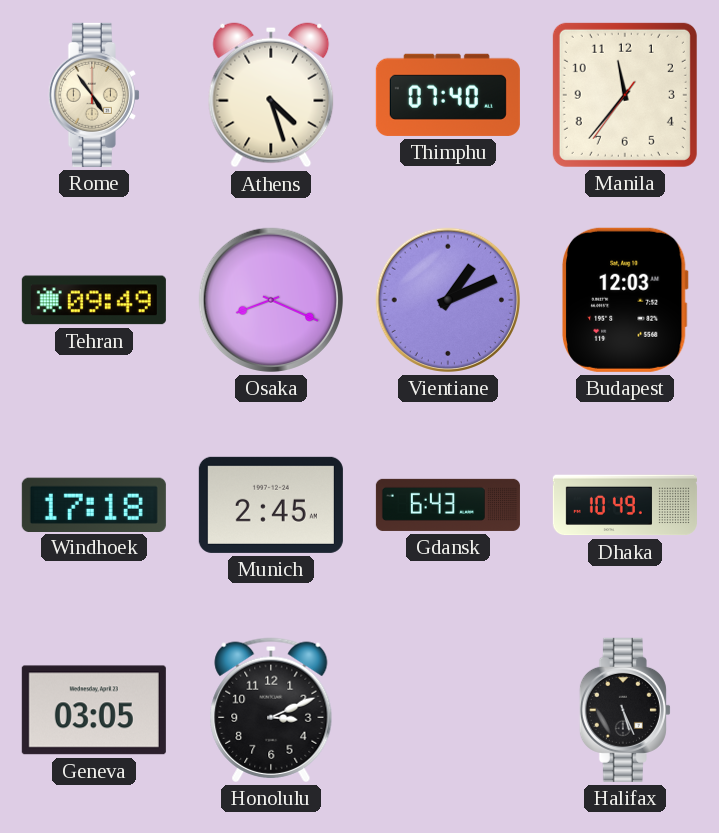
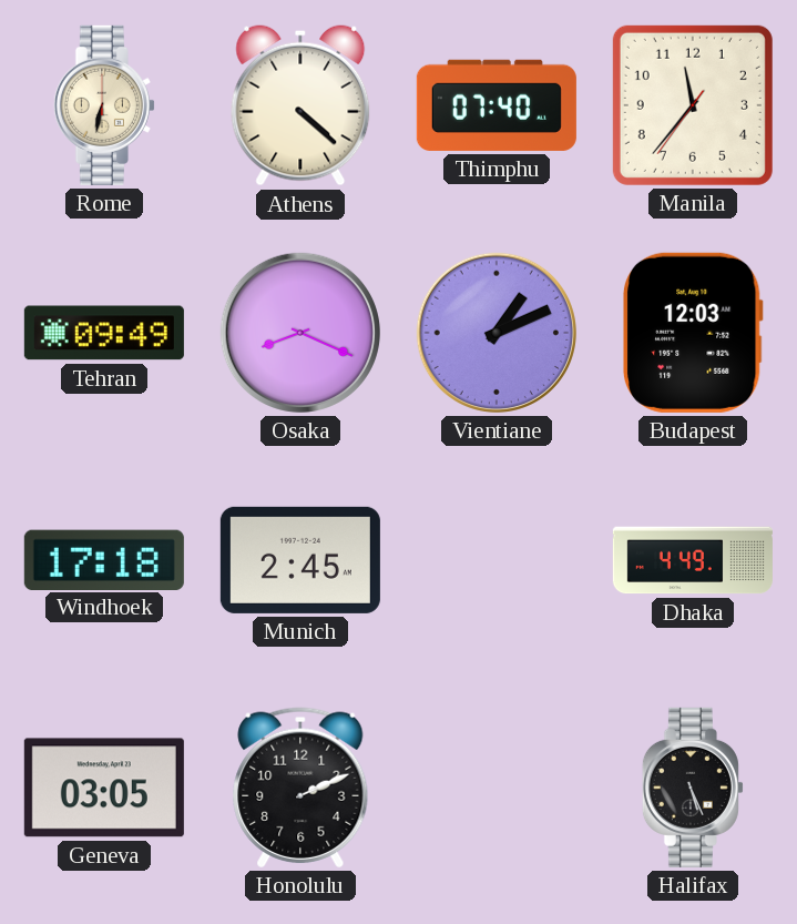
Rome: 4:54 -> 6:32
Athens: 4:27 -> 4:22
Gdansk: 6:43 -> none
Dhaka: 10:49 -> 4:49
Honolulu: 3:11 -> 2:11
